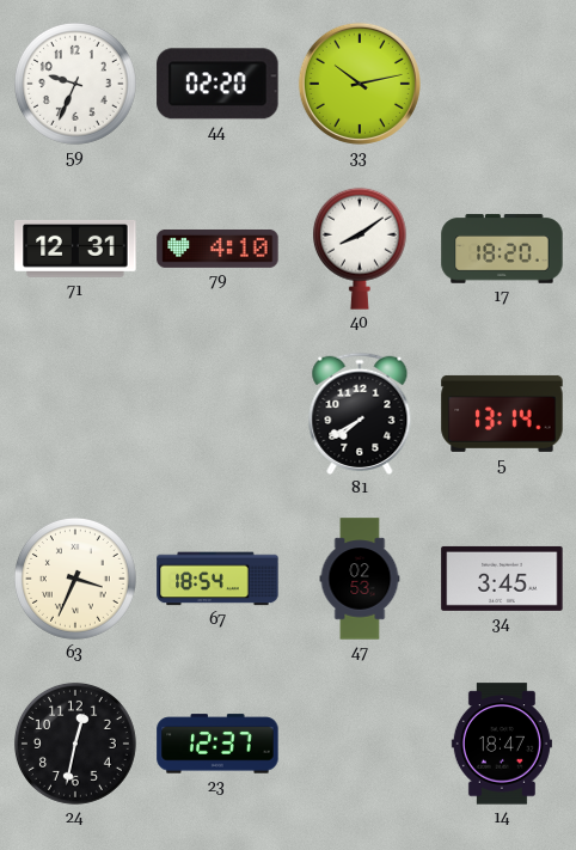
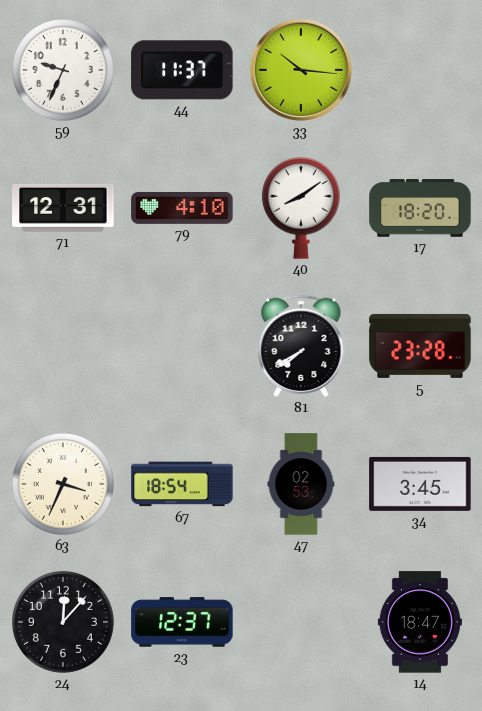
44: 02:20 -> 11:37
33: 10:13 -> 10:16
5: 13:14 -> 23:28
24: 12:32 -> 12:07
